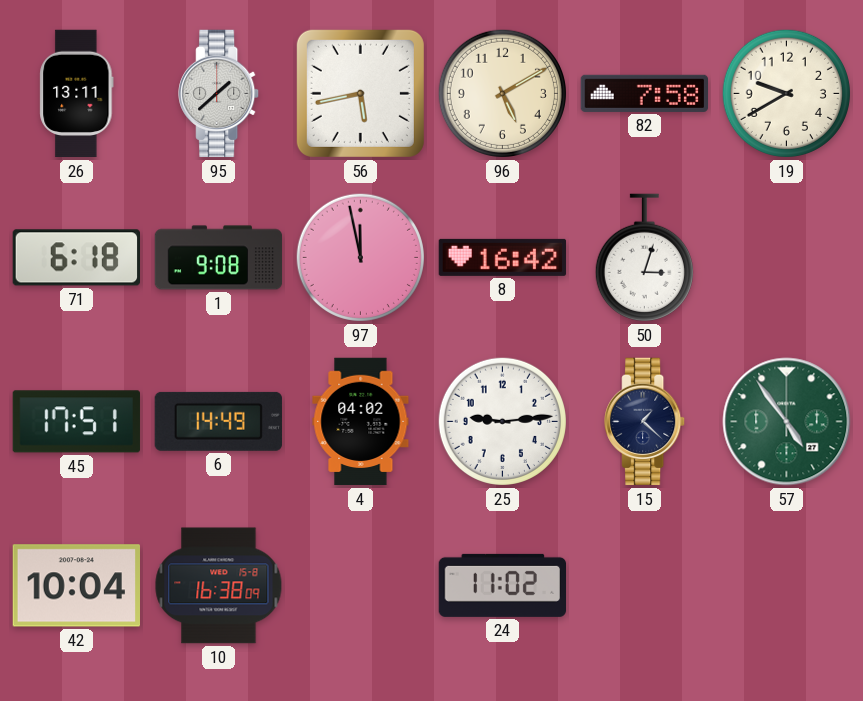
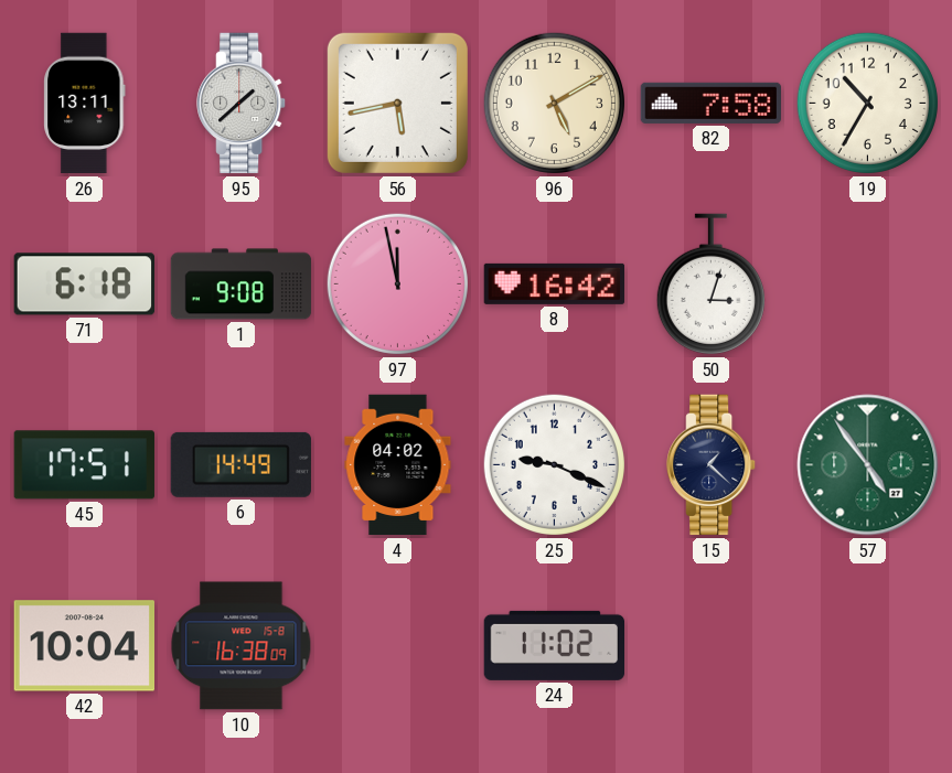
19: 9:40 -> 10:35
25: 9:14 -> 9:19
